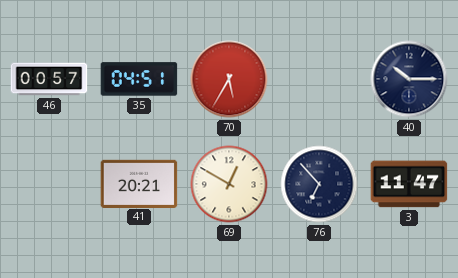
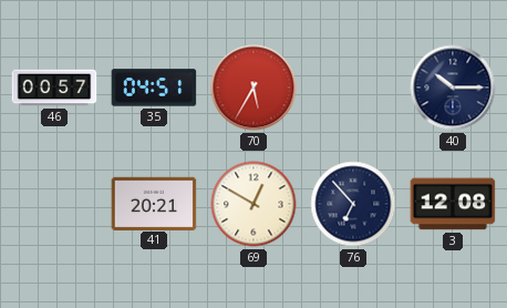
3: 11:47 -> 12:08
